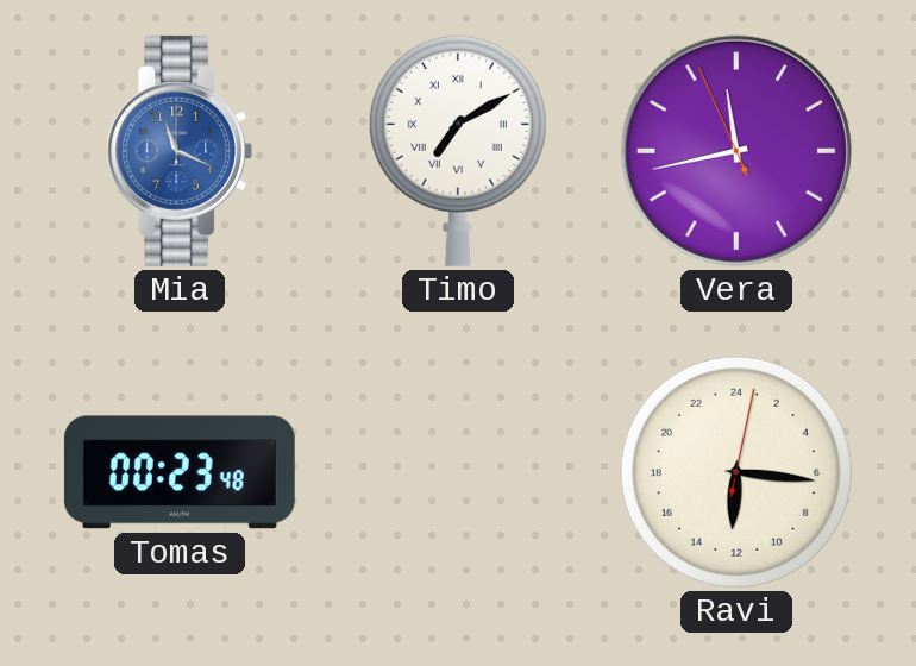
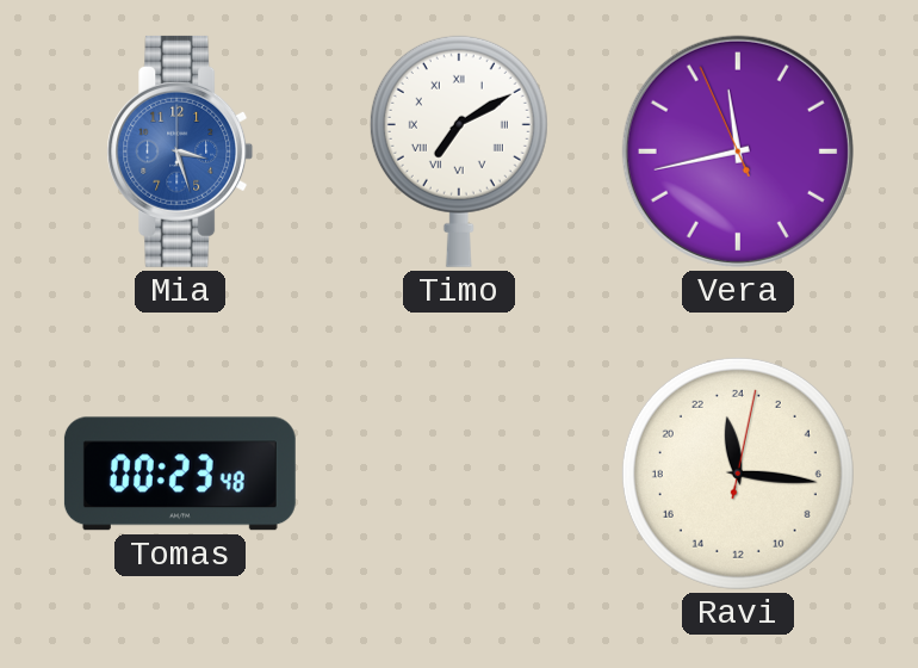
Mia: 11:19 -> 3:27
Ravi: 12:16 -> 23:16
